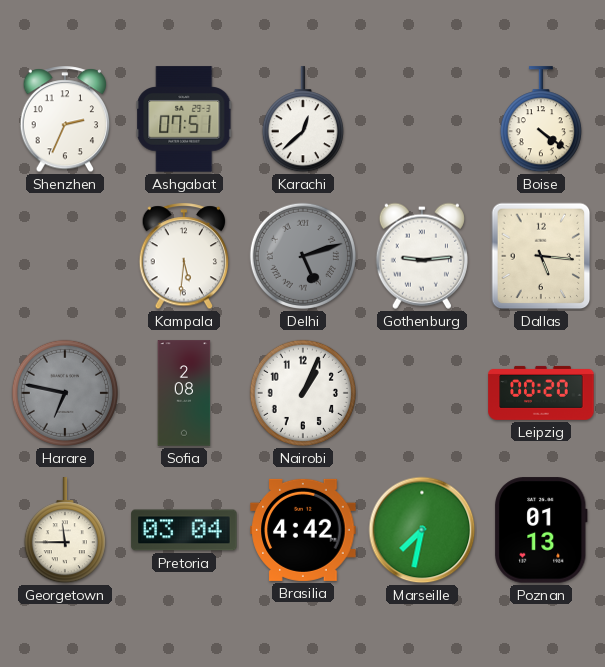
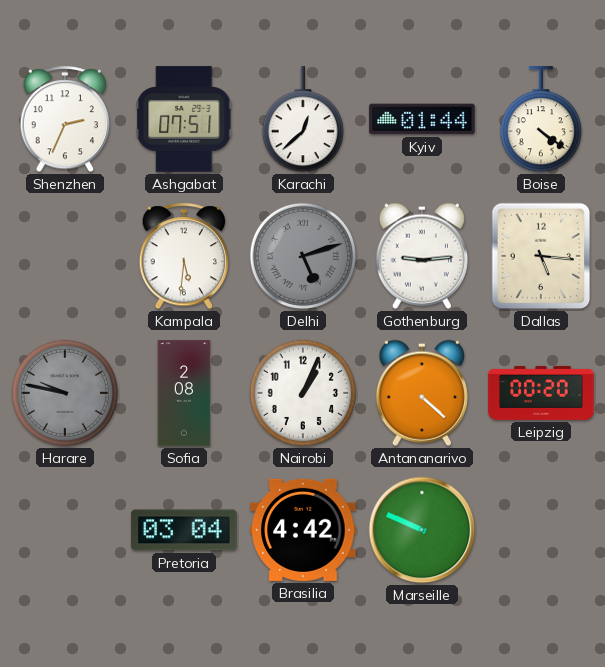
Kyiv: none -> 01:44
Harare: 6:47 -> 9:47
Antananarivo: none -> 4:22
Georgetown: 11:45 -> none
Marseille: 7:32 -> 9:49
Poznan: 01:13 -> none
